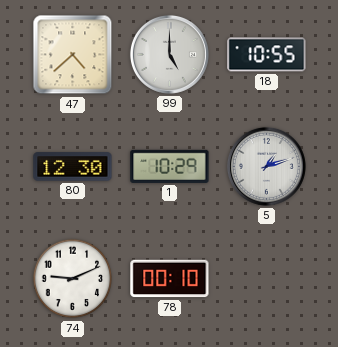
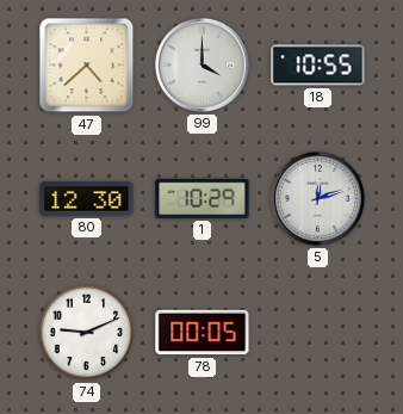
99: 5:00 -> 4:00
5: 1:12 -> 12:12
78: 00:10 -> 00:05
